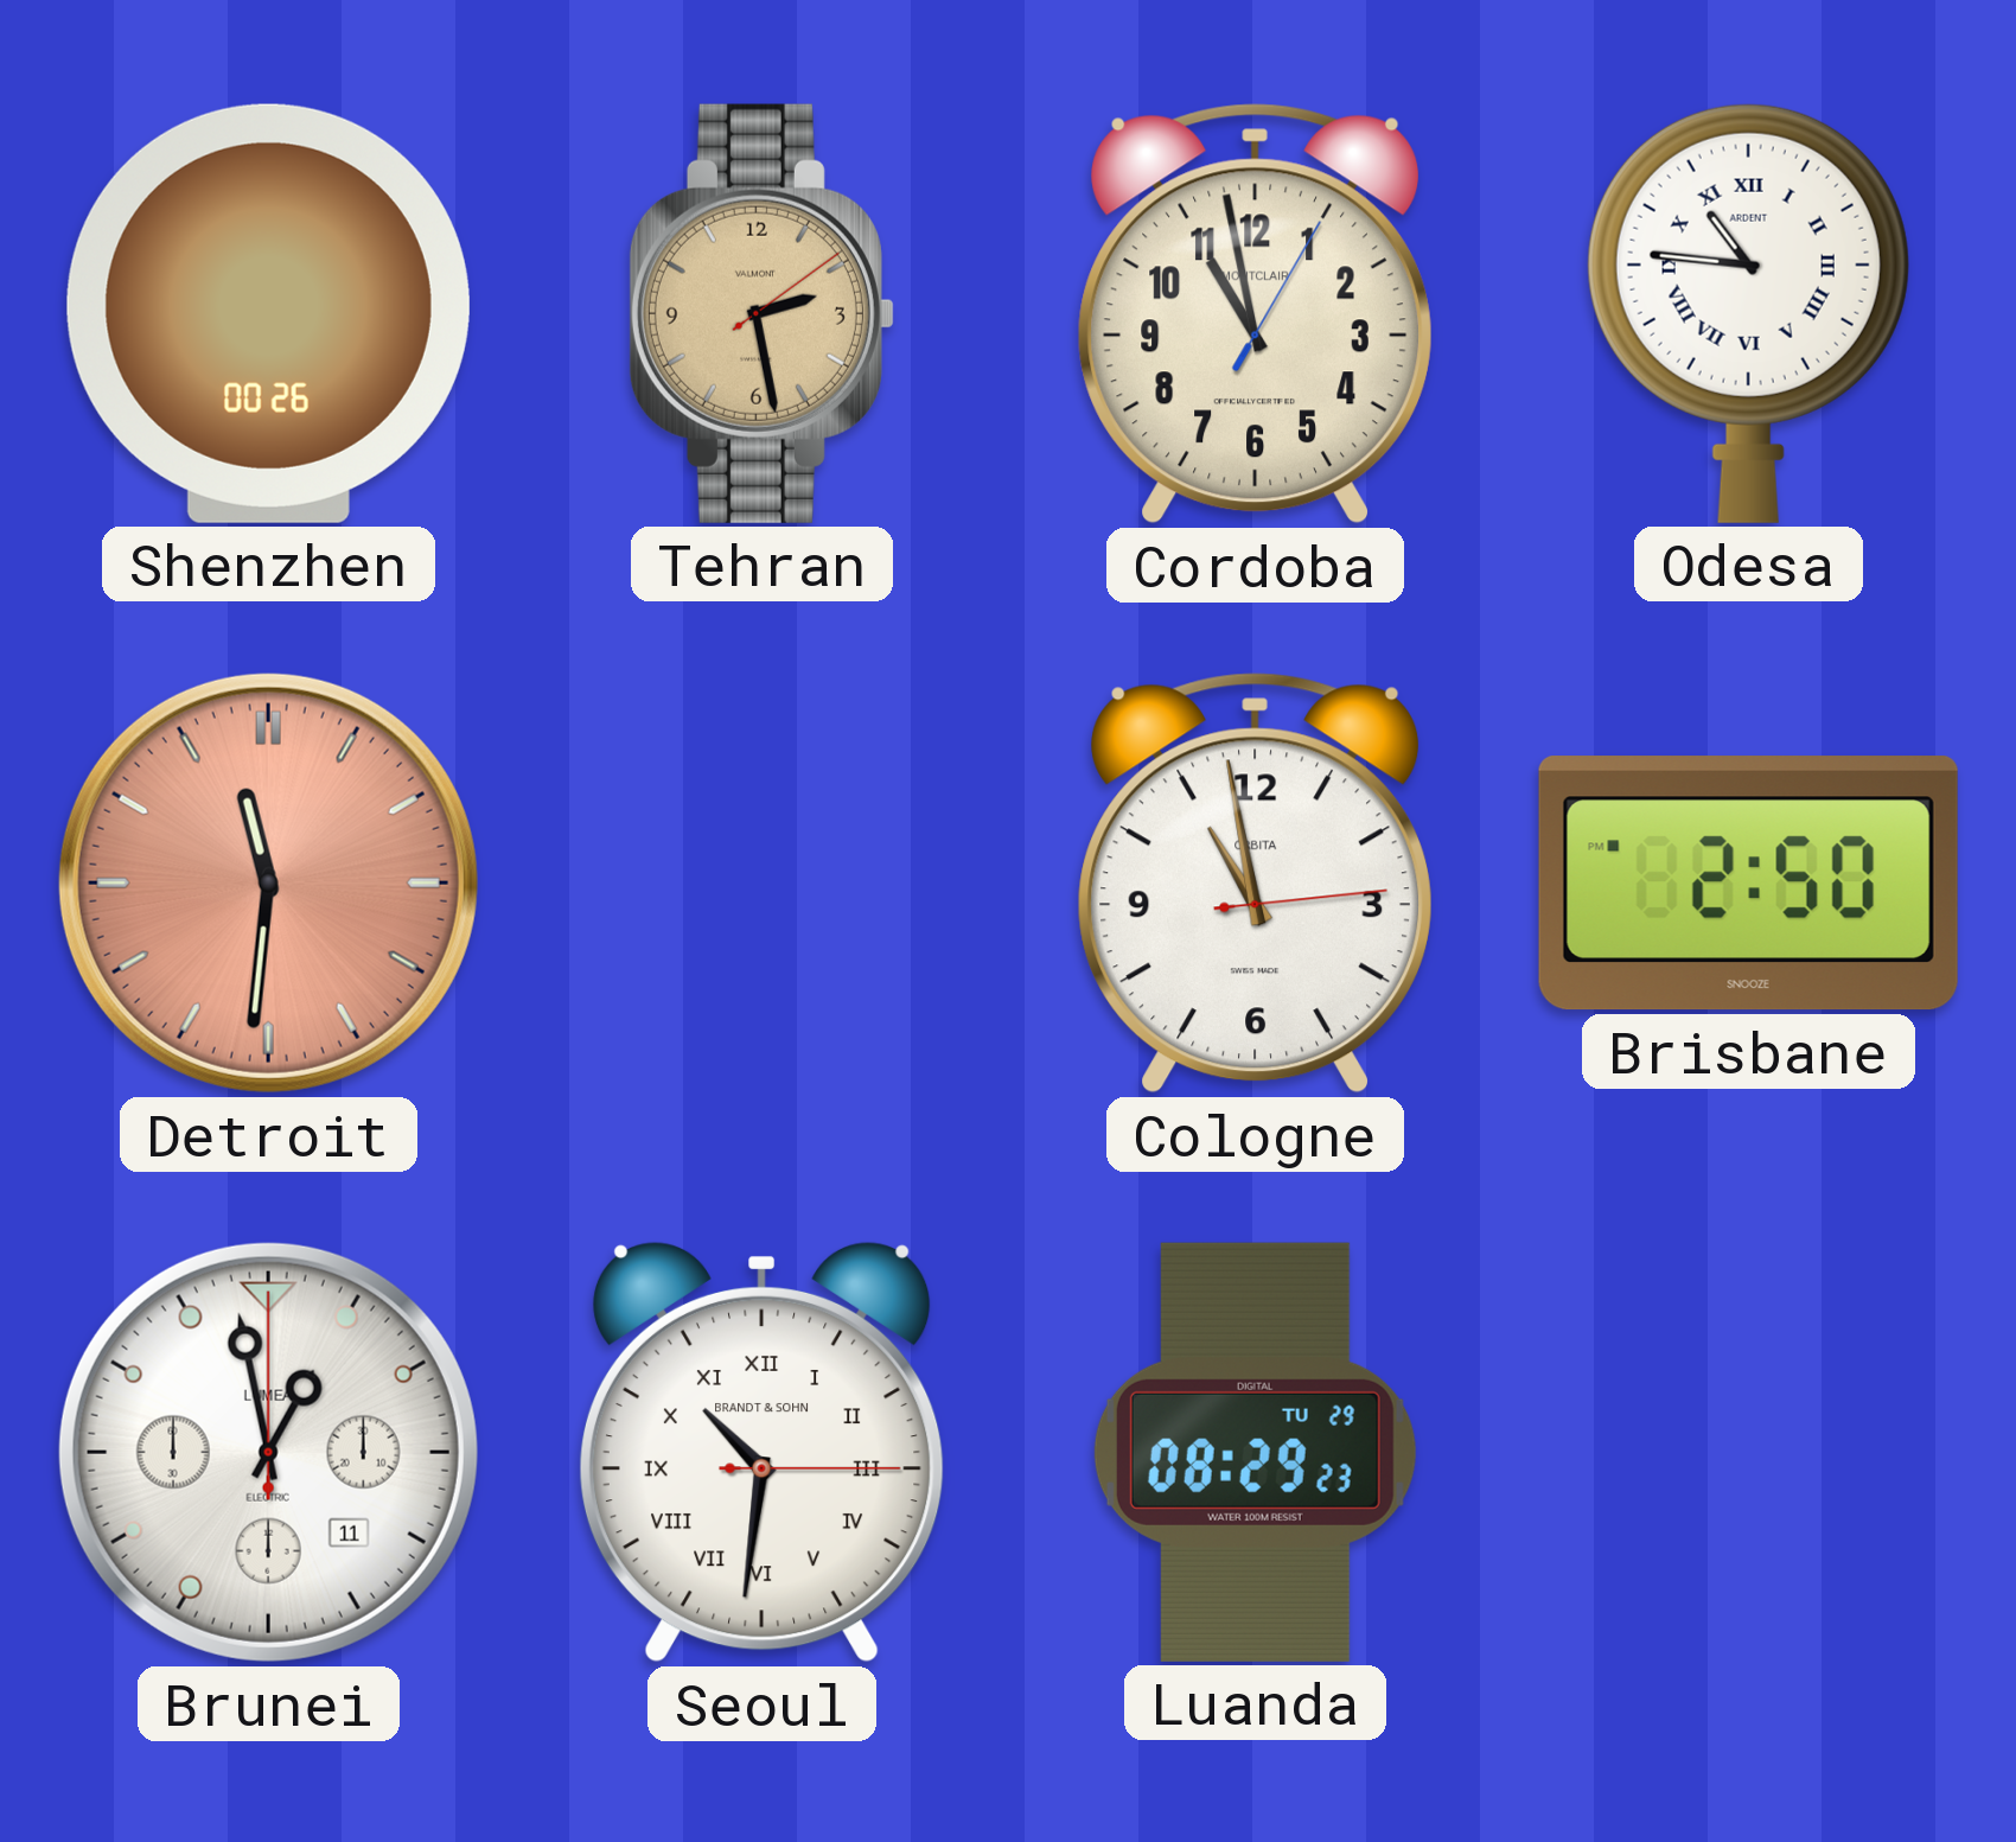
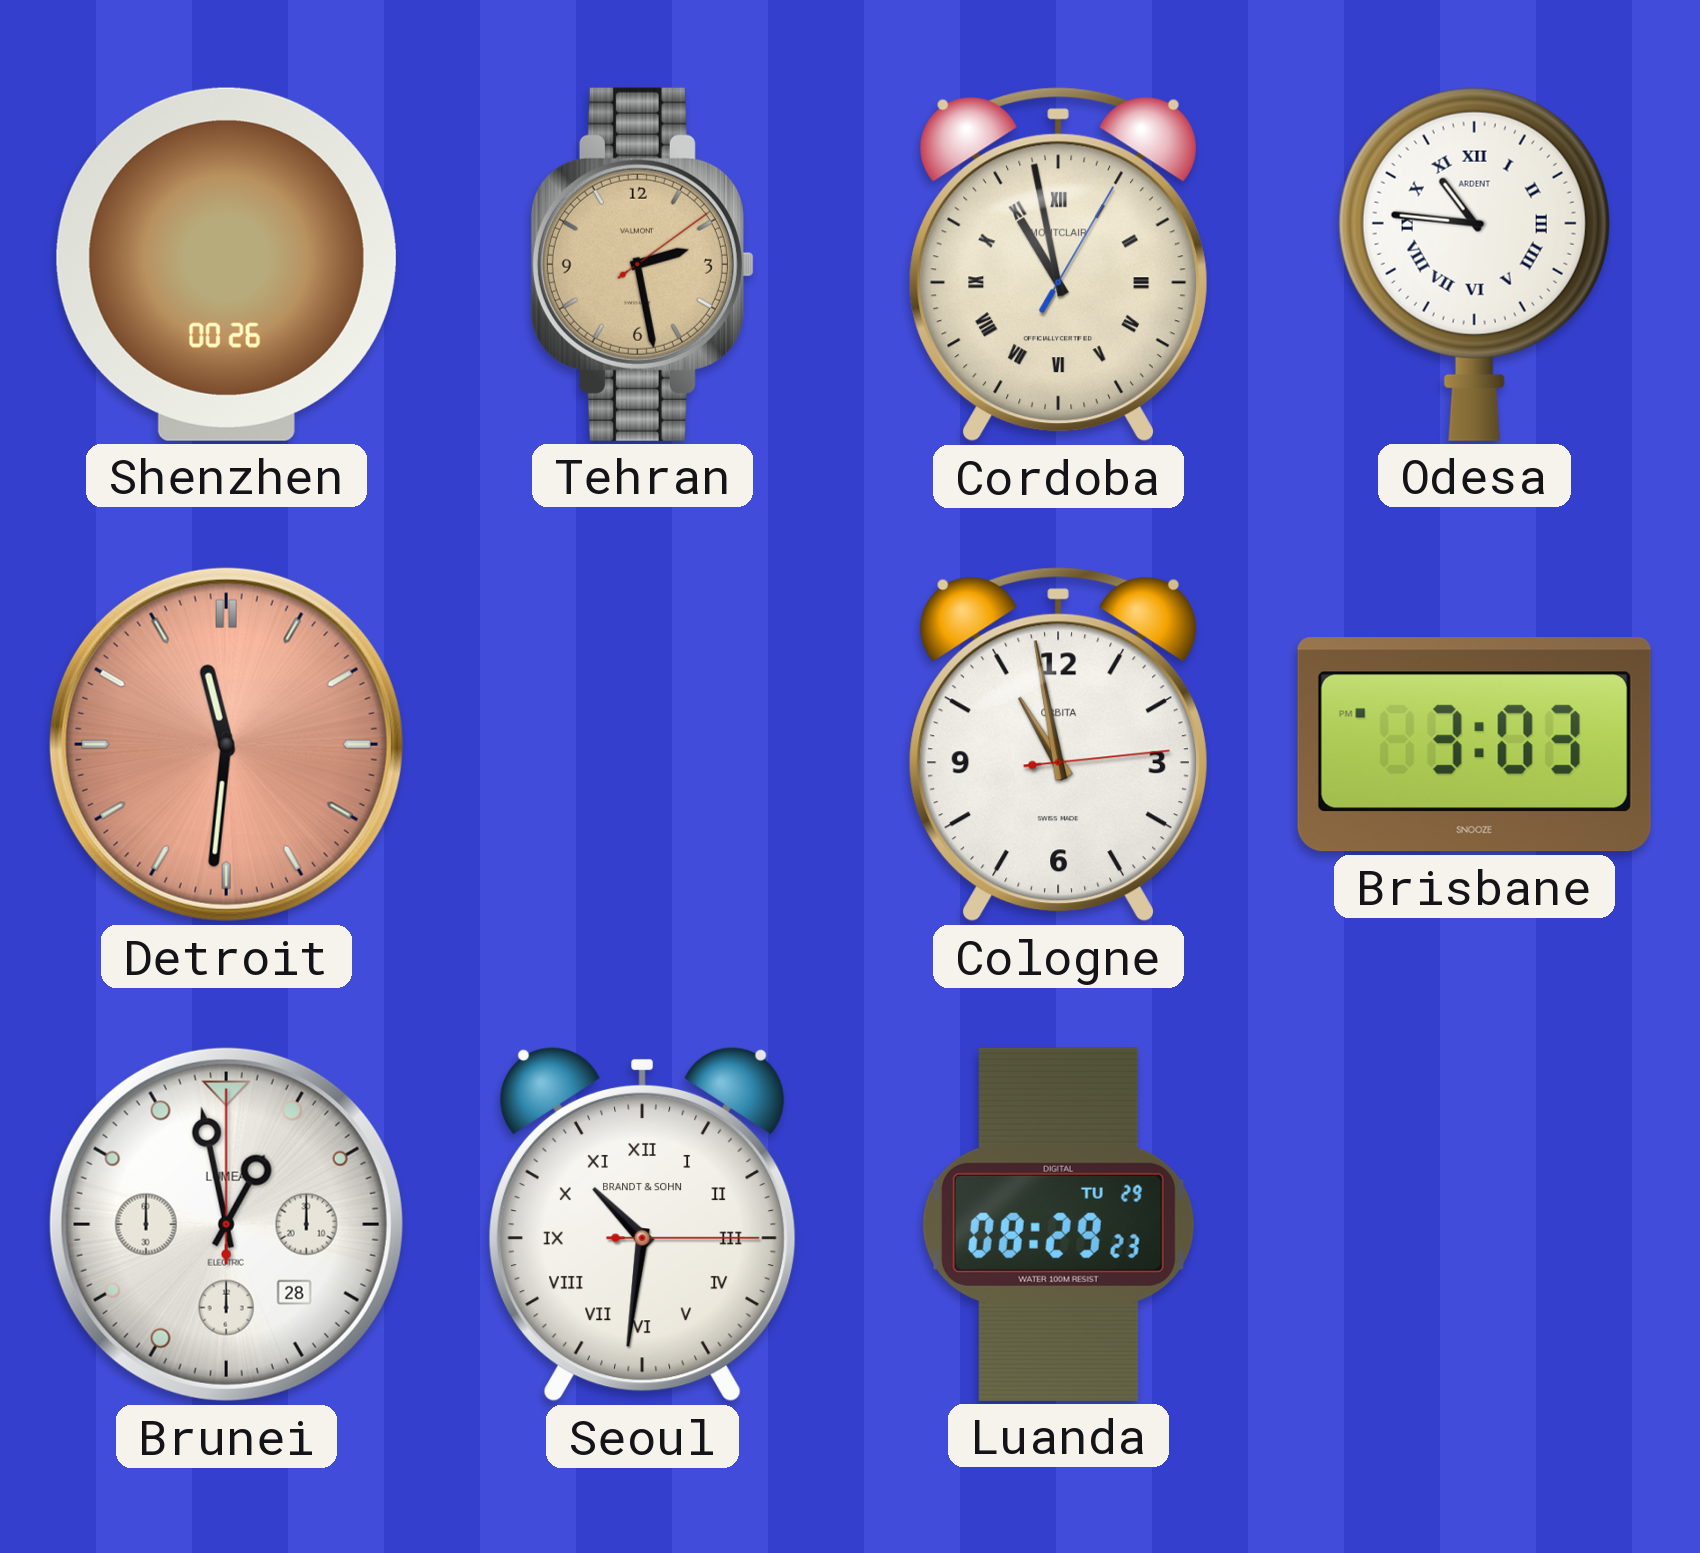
Cordoba numerals: Arabic -> Roman
Brisbane: 2:50 -> 3:03
Brunei date: 11 -> 28
